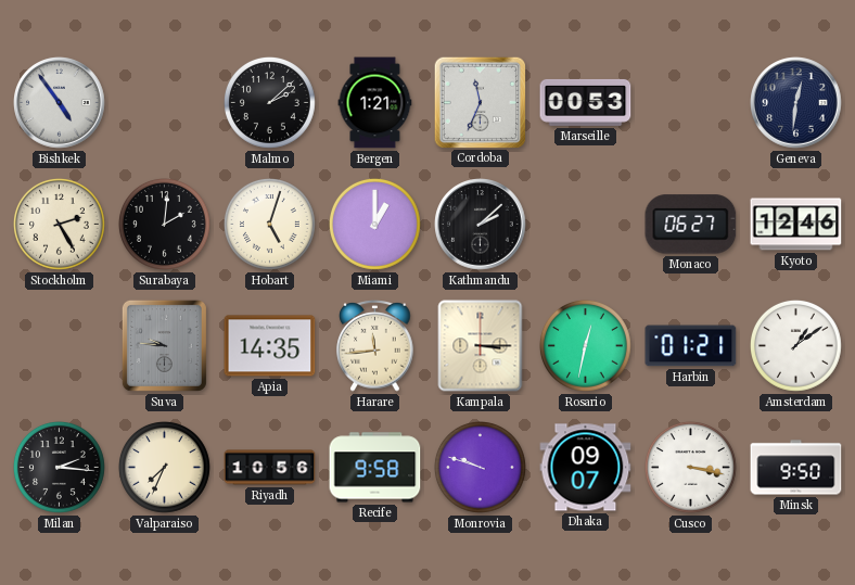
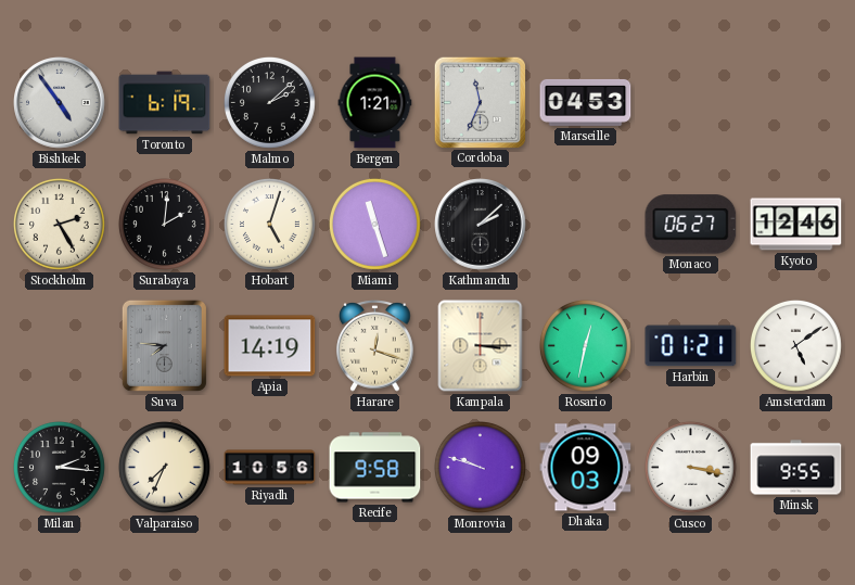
Toronto: none -> 6:19
Marseille: 00:53 -> 04:53
Geneva: 12:31 -> none
Miami: 1:00 -> 11:27
Suva: 9:46 -> 7:46
Apia: 14:35 -> 14:19
Harare: 11:44 -> 12:18
Amsterdam: 1:09 -> 5:09
Dhaka: 09:07 -> 09:03
Minsk: 9:50 -> 9:55
